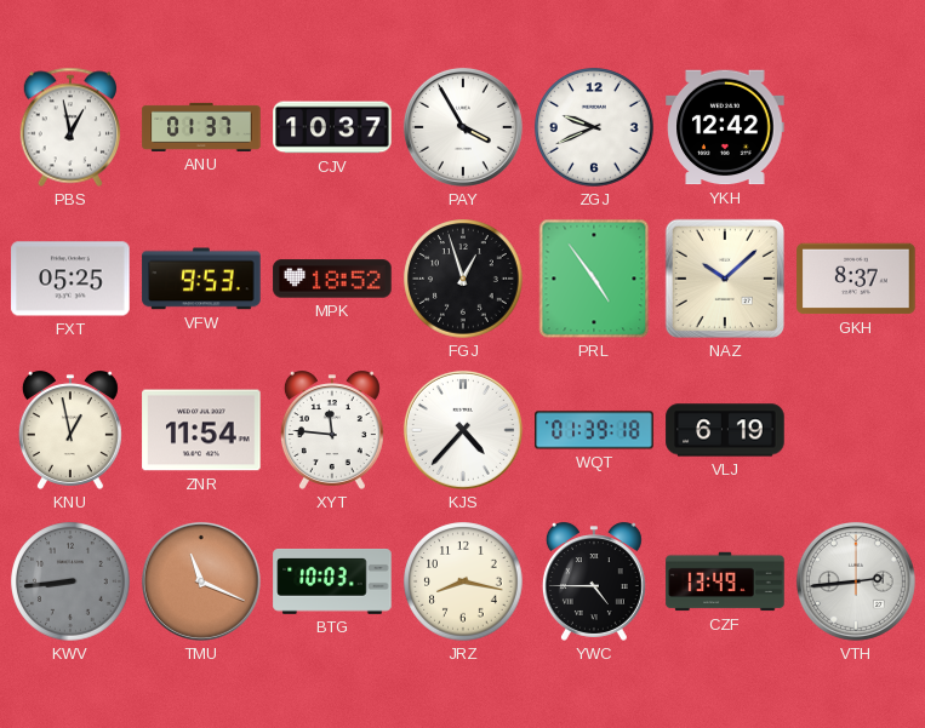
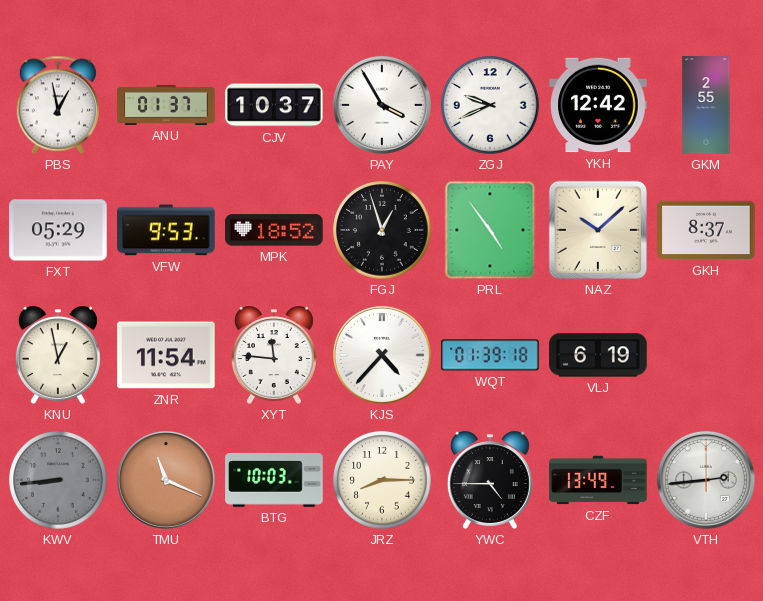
GKM: none -> 2:55
FXT: 05:25 -> 05:29
JRZ: 8:17 -> 8:15
